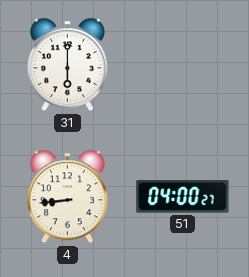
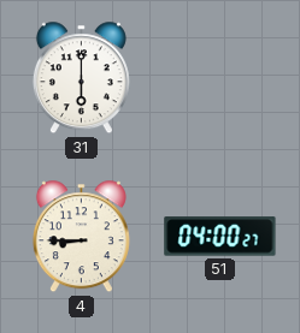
4: 8:44 -> 8:45
